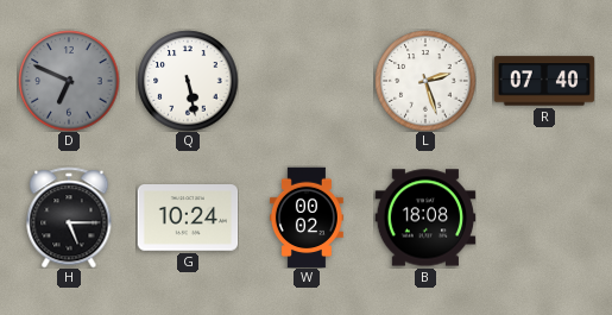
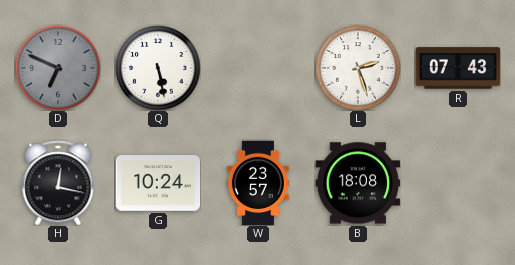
R: 07:40 -> 07:43
H: 5:15 -> 12:17
W: 00:02 -> 23:57
